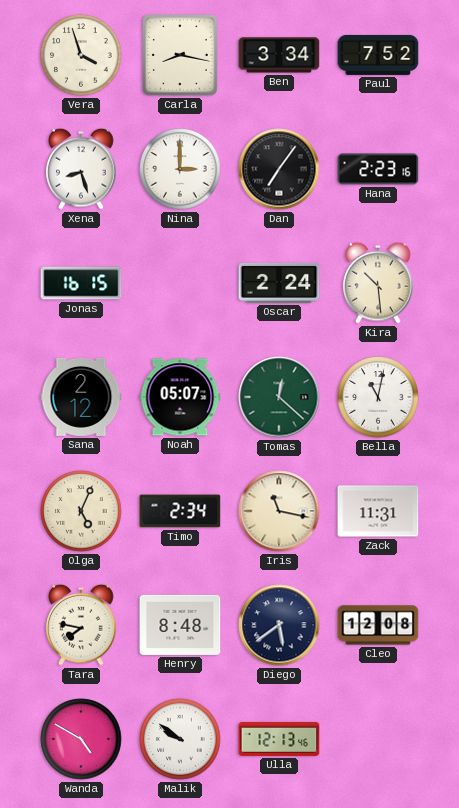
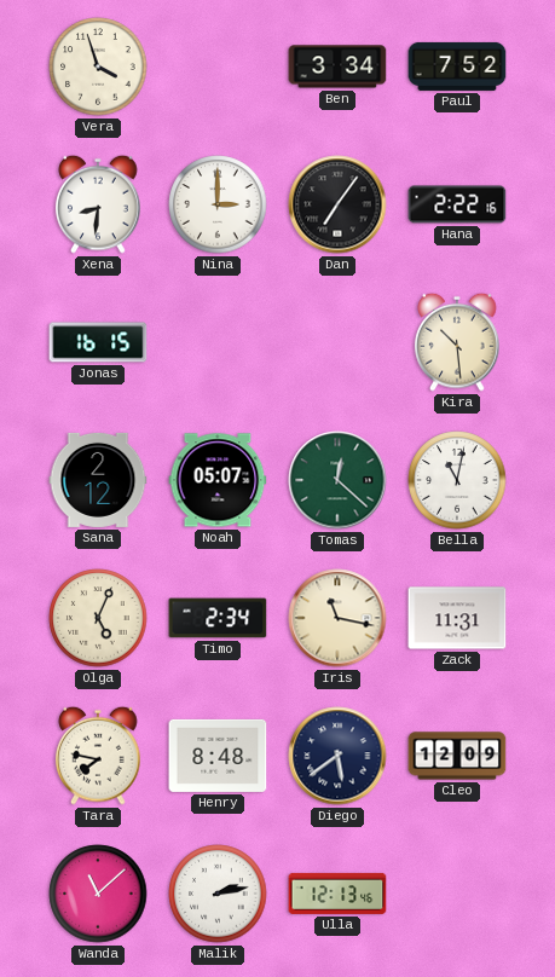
Carla: 8:17 -> none
Xena: 8:27 -> 8:31
Hana: 2:23 -> 2:22
Oscar: 2:24 -> none
Cleo: 12:08 -> 12:09
Wanda: 4:50 -> 11:08
Malik: 9:51 -> 2:13
